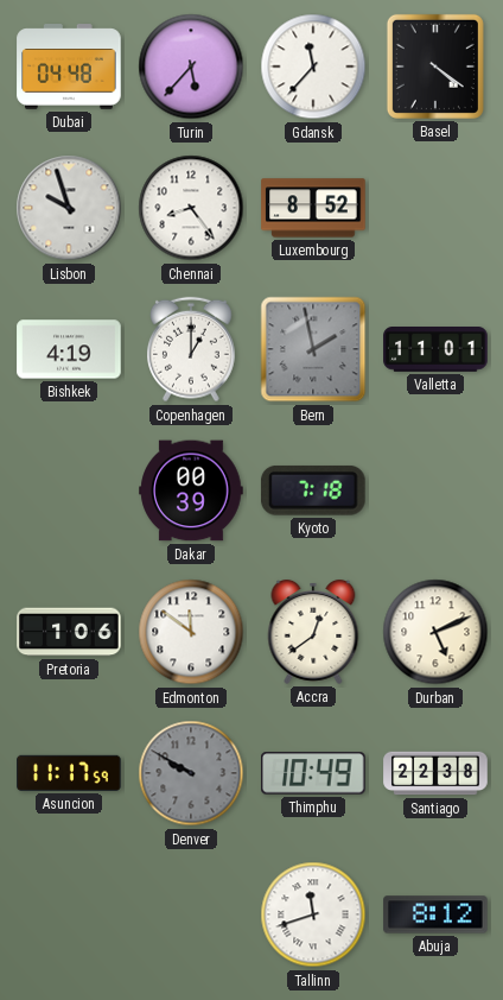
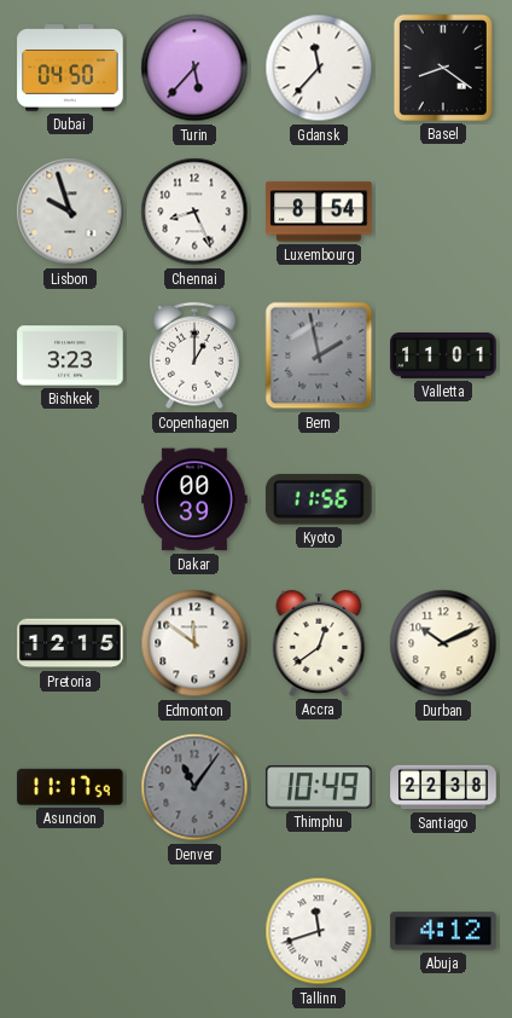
Dubai: 04:48 -> 04:50
Basel: 4:21 -> 8:21
Chennai: 8:24 -> 8:26
Luxembourg: 8:52 -> 8:54
Bishkek: 4:19 -> 3:23
Kyoto: 7:18 -> 11:56
Pretoria: 1:06 -> 12:15
Durban: 5:11 -> 10:11
Denver: 9:50 -> 11:06
Abuja: 8:12 -> 4:12
